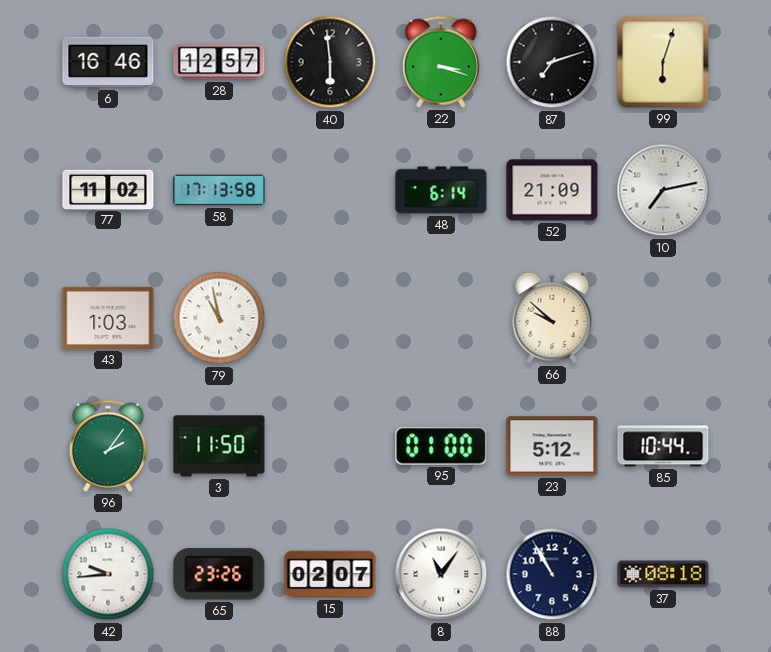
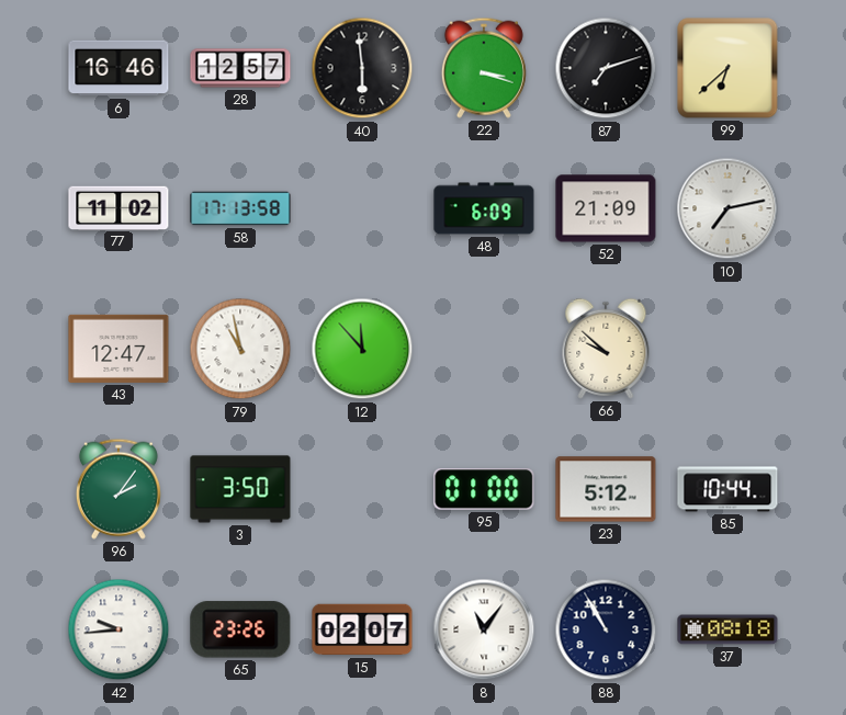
99: 6:03 -> 6:38
48: 6:14 -> 6:09
43: 1:03 -> 12:47
12: none -> 11:53
3: 11:50 -> 3:50
